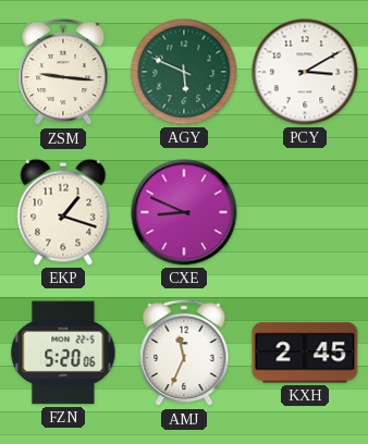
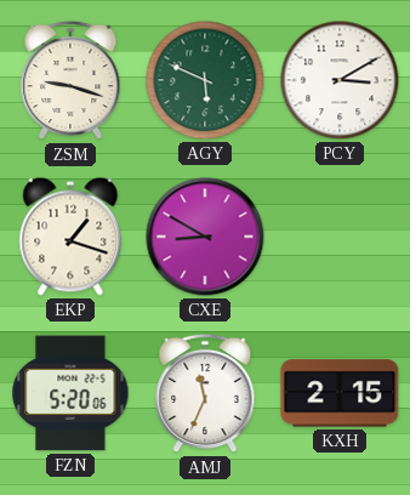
ZSM: 9:16 -> 9:18
CXE: 8:49 -> 8:50
KXH: 2:45 -> 2:15
